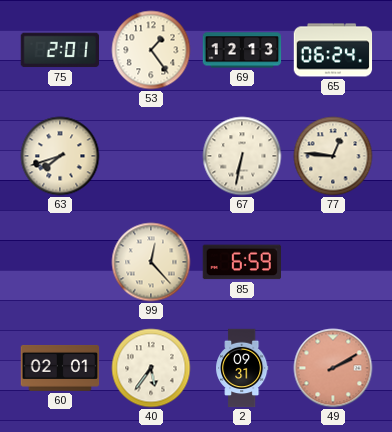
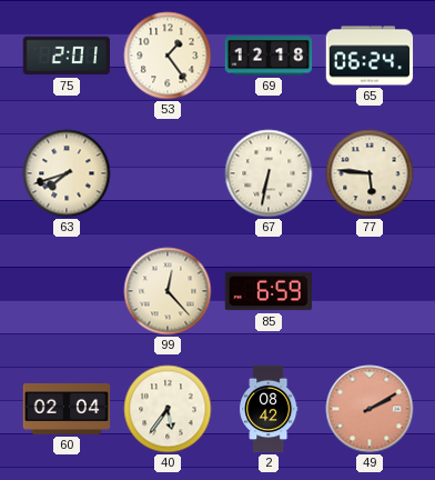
69: 12:13 -> 12:18
77: 12:46 -> 5:46
60: 02:01 -> 02:04
2: 09:31 -> 08:42
